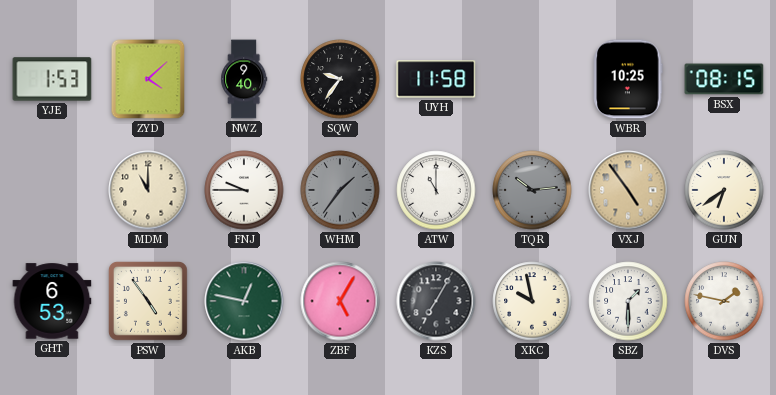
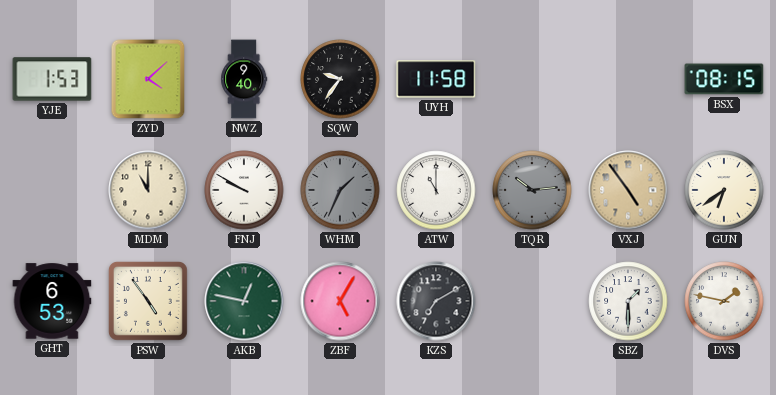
WBR: 10:25 -> none
FNJ: 9:45 -> 9:50
WHM: 1:36 -> 1:34
KZS: 7:05 -> 7:10
XKC: 9:58 -> none
